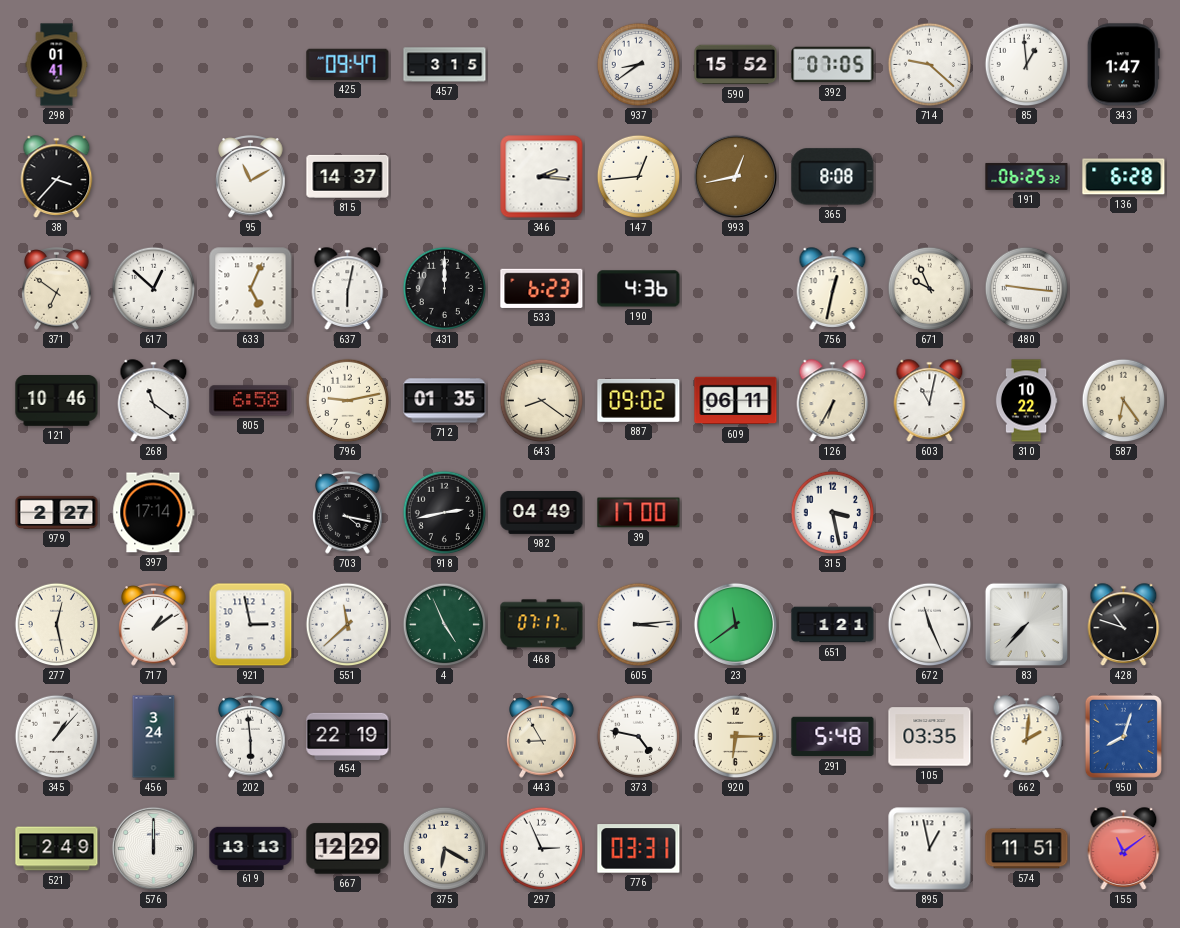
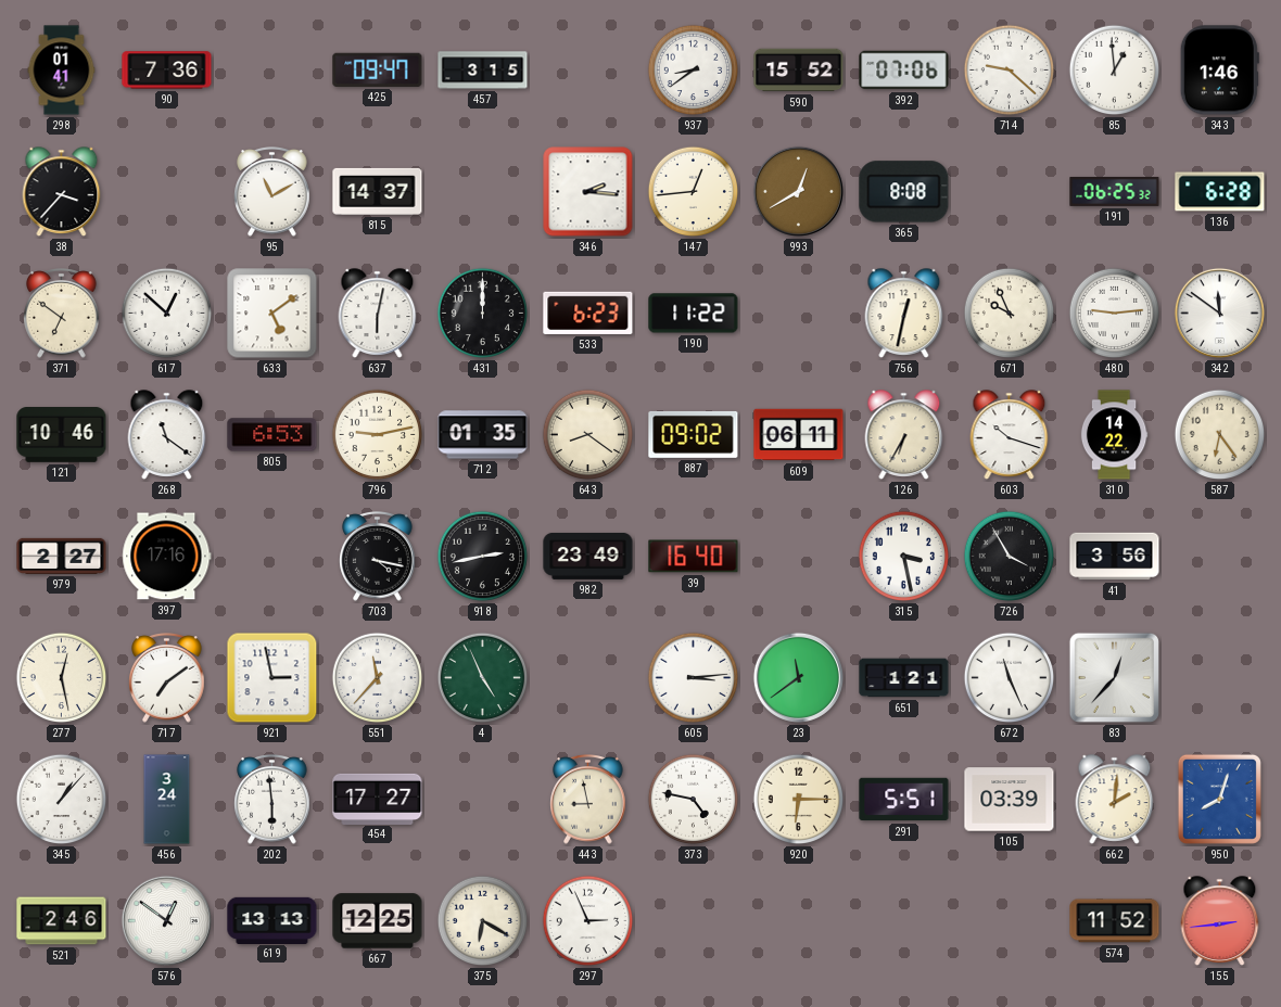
90: none -> 7:36
392: 07:05 -> 07:06
343: 1:47 -> 1:46
993: 12:43 -> 12:40
633: 5:04 -> 5:09
190: 4:36 -> 11:22
480: 9:16 -> 9:14
342: none -> 11:51
805: 6:58 -> 6:53
603: 11:02 -> 10:18
310: 10:22 -> 14:22
397: 17:14 -> 17:16
982: 04:49 -> 23:49
39: 17:00 -> 16:40
726: none -> 3:55
41: none -> 3:56
717: 1:09 -> 7:09
551: 11:38 -> 11:37
468: 07:17 -> none
83: 7:37 -> 12:37
428: 10:48 -> none
454: 22:19 -> 17:27
443: 8:55 -> 8:58
291: 5:48 -> 5:51
105: 03:35 -> 03:39
521: 2:49 -> 2:46
576: 12:00 -> 12:51
667: 12:29 -> 12:25
776: 03:31 -> none
895: 12:58 -> none
574: 11:51 -> 11:52
155: 11:09 -> 2:44
